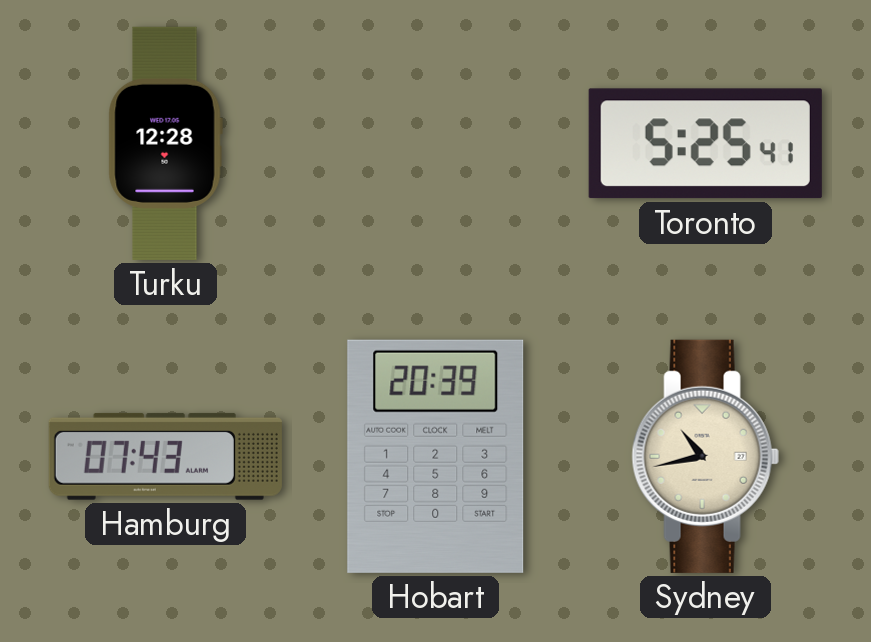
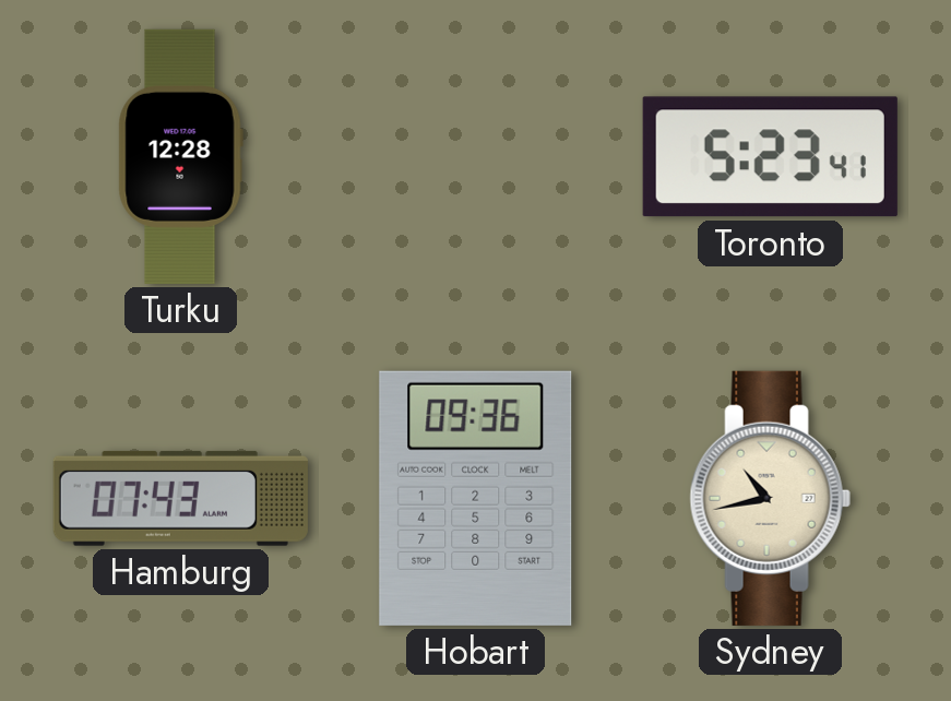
Toronto: 5:25 -> 5:23
Hobart: 20:39 -> 09:36
